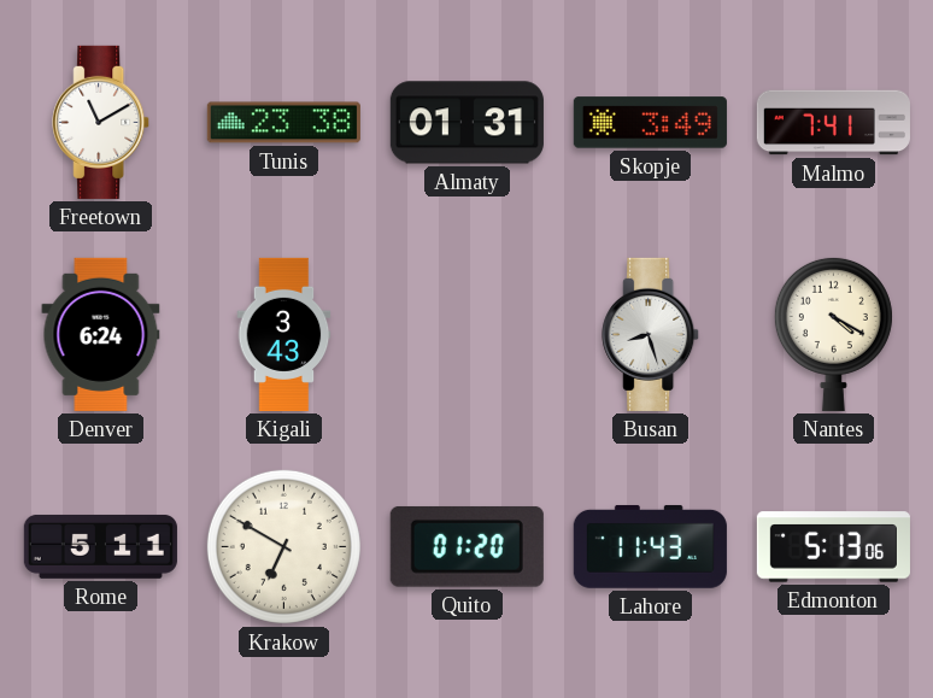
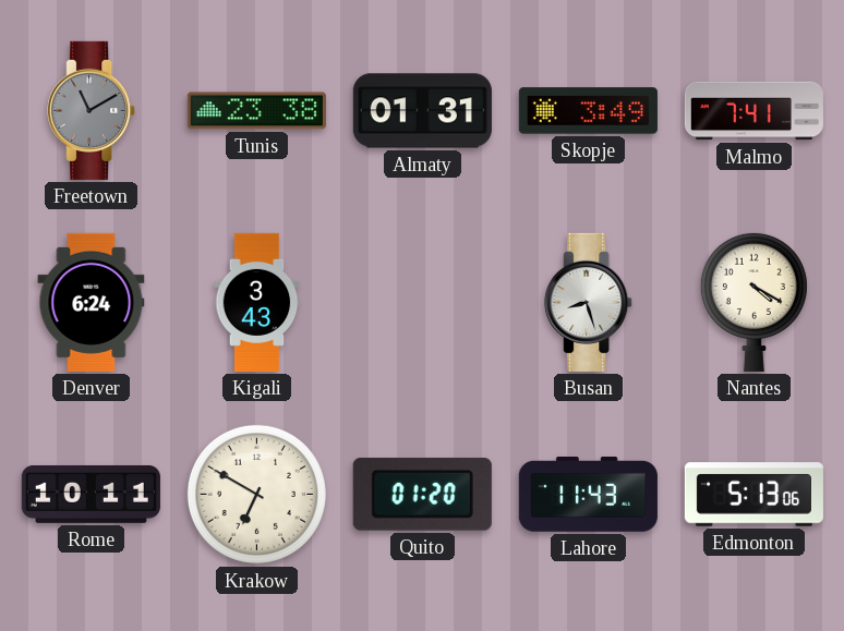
Freetown dial: white -> grey
Rome: 5:11 -> 10:11
